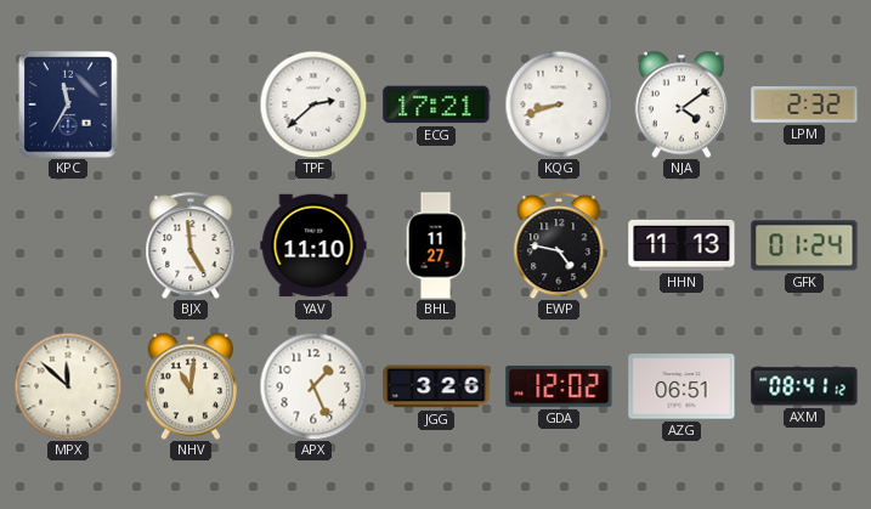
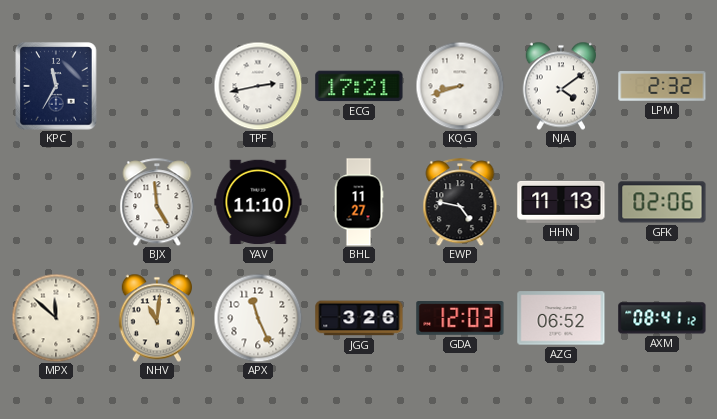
TPF: 2:38 -> 2:43
GFK: 01:24 -> 02:06
APX: 1:26 -> 11:26
GDA: 12:02 -> 12:03
AZG: 06:51 -> 06:52
